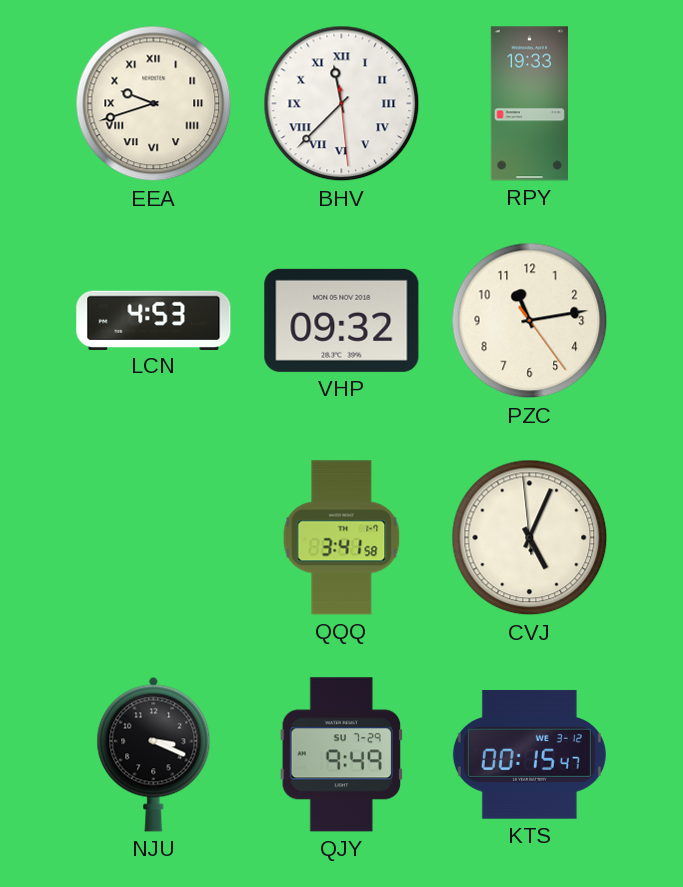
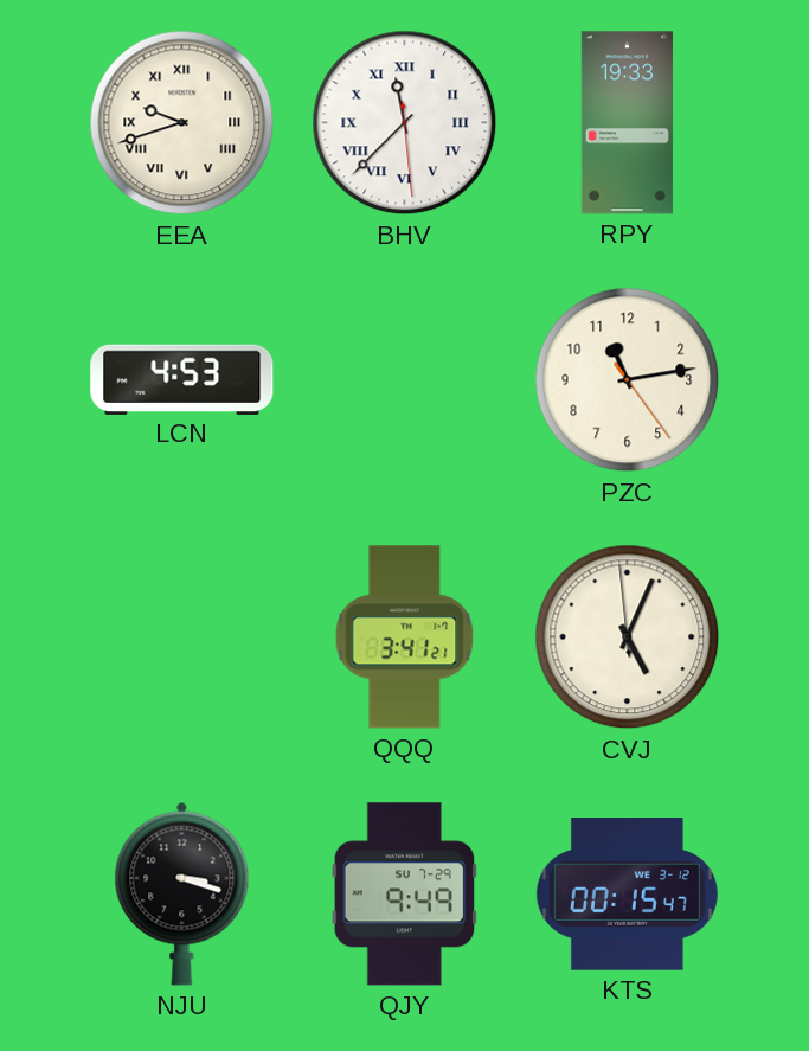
VHP: 09:32 -> none
QQQ: 3:41:58 -> 3:41:21
NJU: 3:19 -> 3:18
